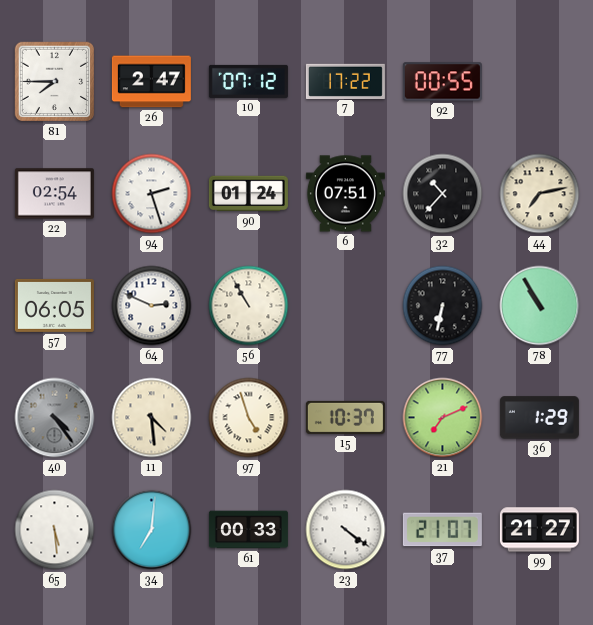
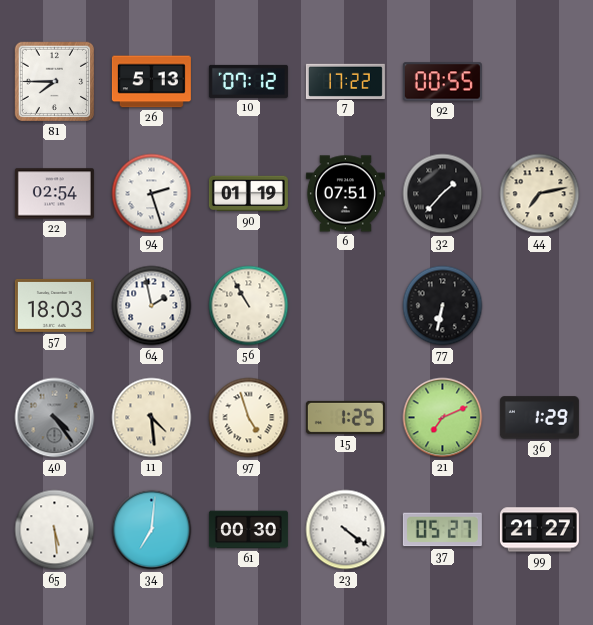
26: 2:47 -> 5:13
90: 01:24 -> 01:19
32: 10:37 -> 1:37
57: 06:05 -> 18:03
64: 2:49 -> 1:58
78: 10:55 -> none
15: 10:37 -> 1:25
61: 00:33 -> 00:30
37: 21:07 -> 05:27
